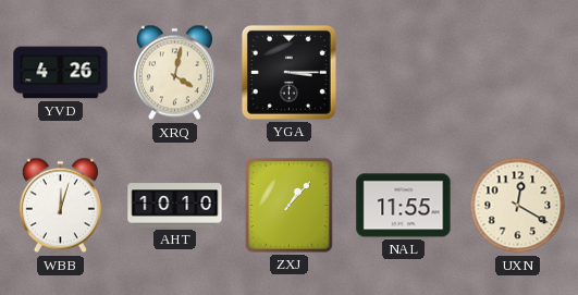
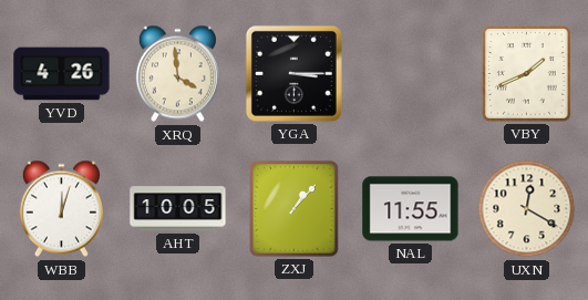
XRQ: 4:02 -> 3:59
VBY: none -> 1:41
AHT: 10:10 -> 10:05
